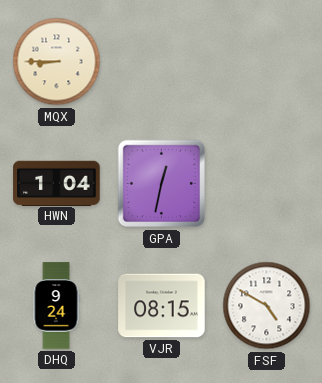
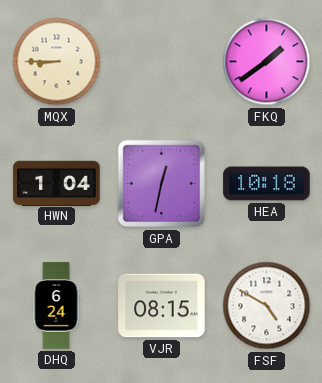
FKQ: none -> 1:39
HEA: none -> 10:18
DHQ: 9:24 -> 6:24
